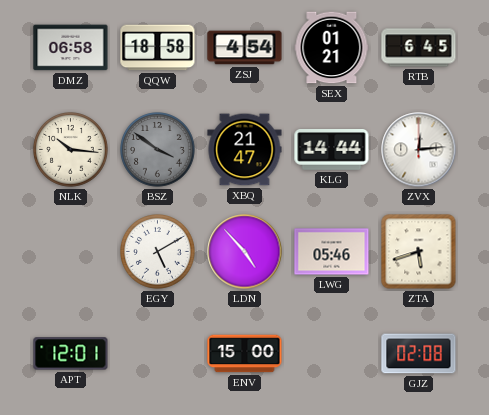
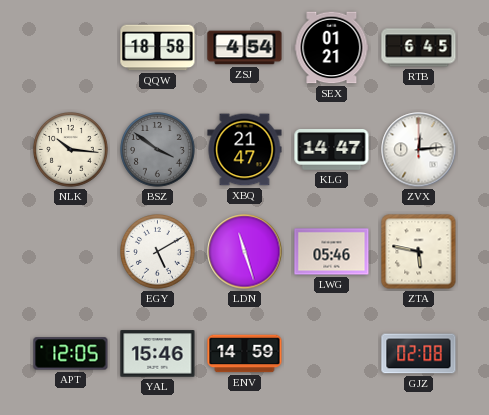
DMZ: 06:58 -> none
KLG: 14:44 -> 14:47
LDN: 4:53 -> 11:27
ZTA: 5:42 -> 5:47
APT: 12:01 -> 12:05
YAL: none -> 15:46
ENV: 15:00 -> 14:59
